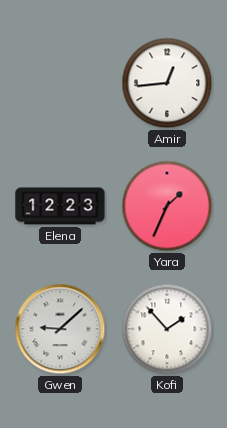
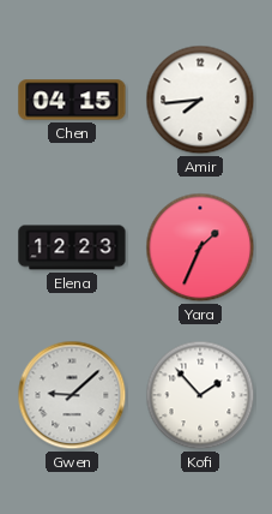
Chen: none -> 04:15
Amir: 12:44 -> 7:44
